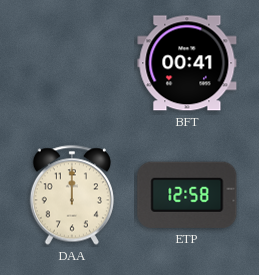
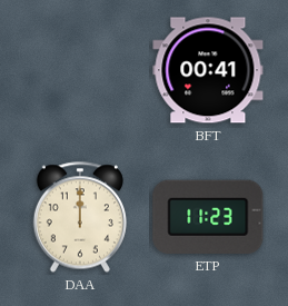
ETP: 12:58 -> 11:23
